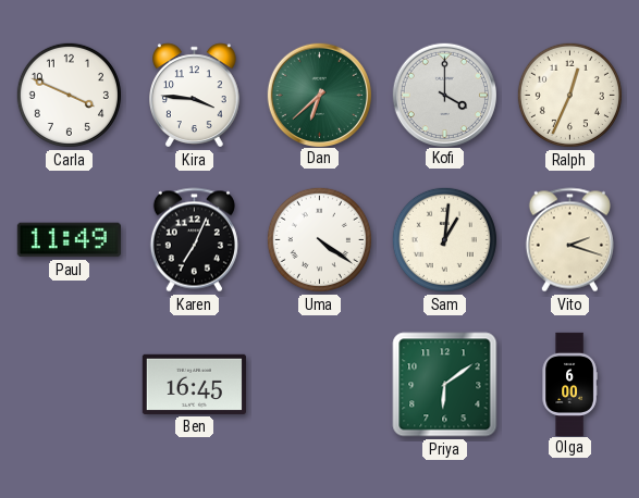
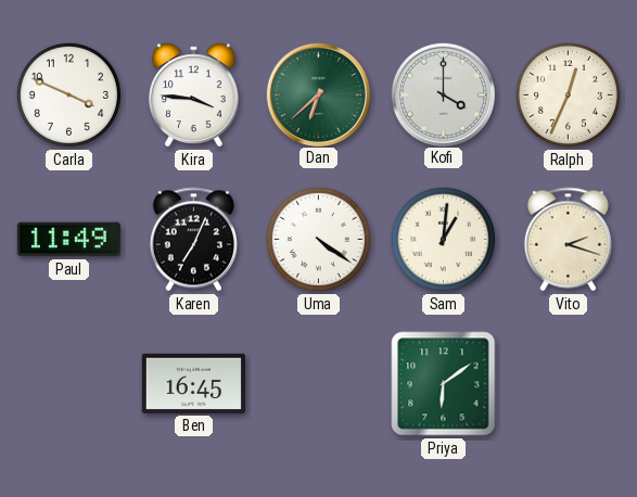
Olga: 6:00 -> none
